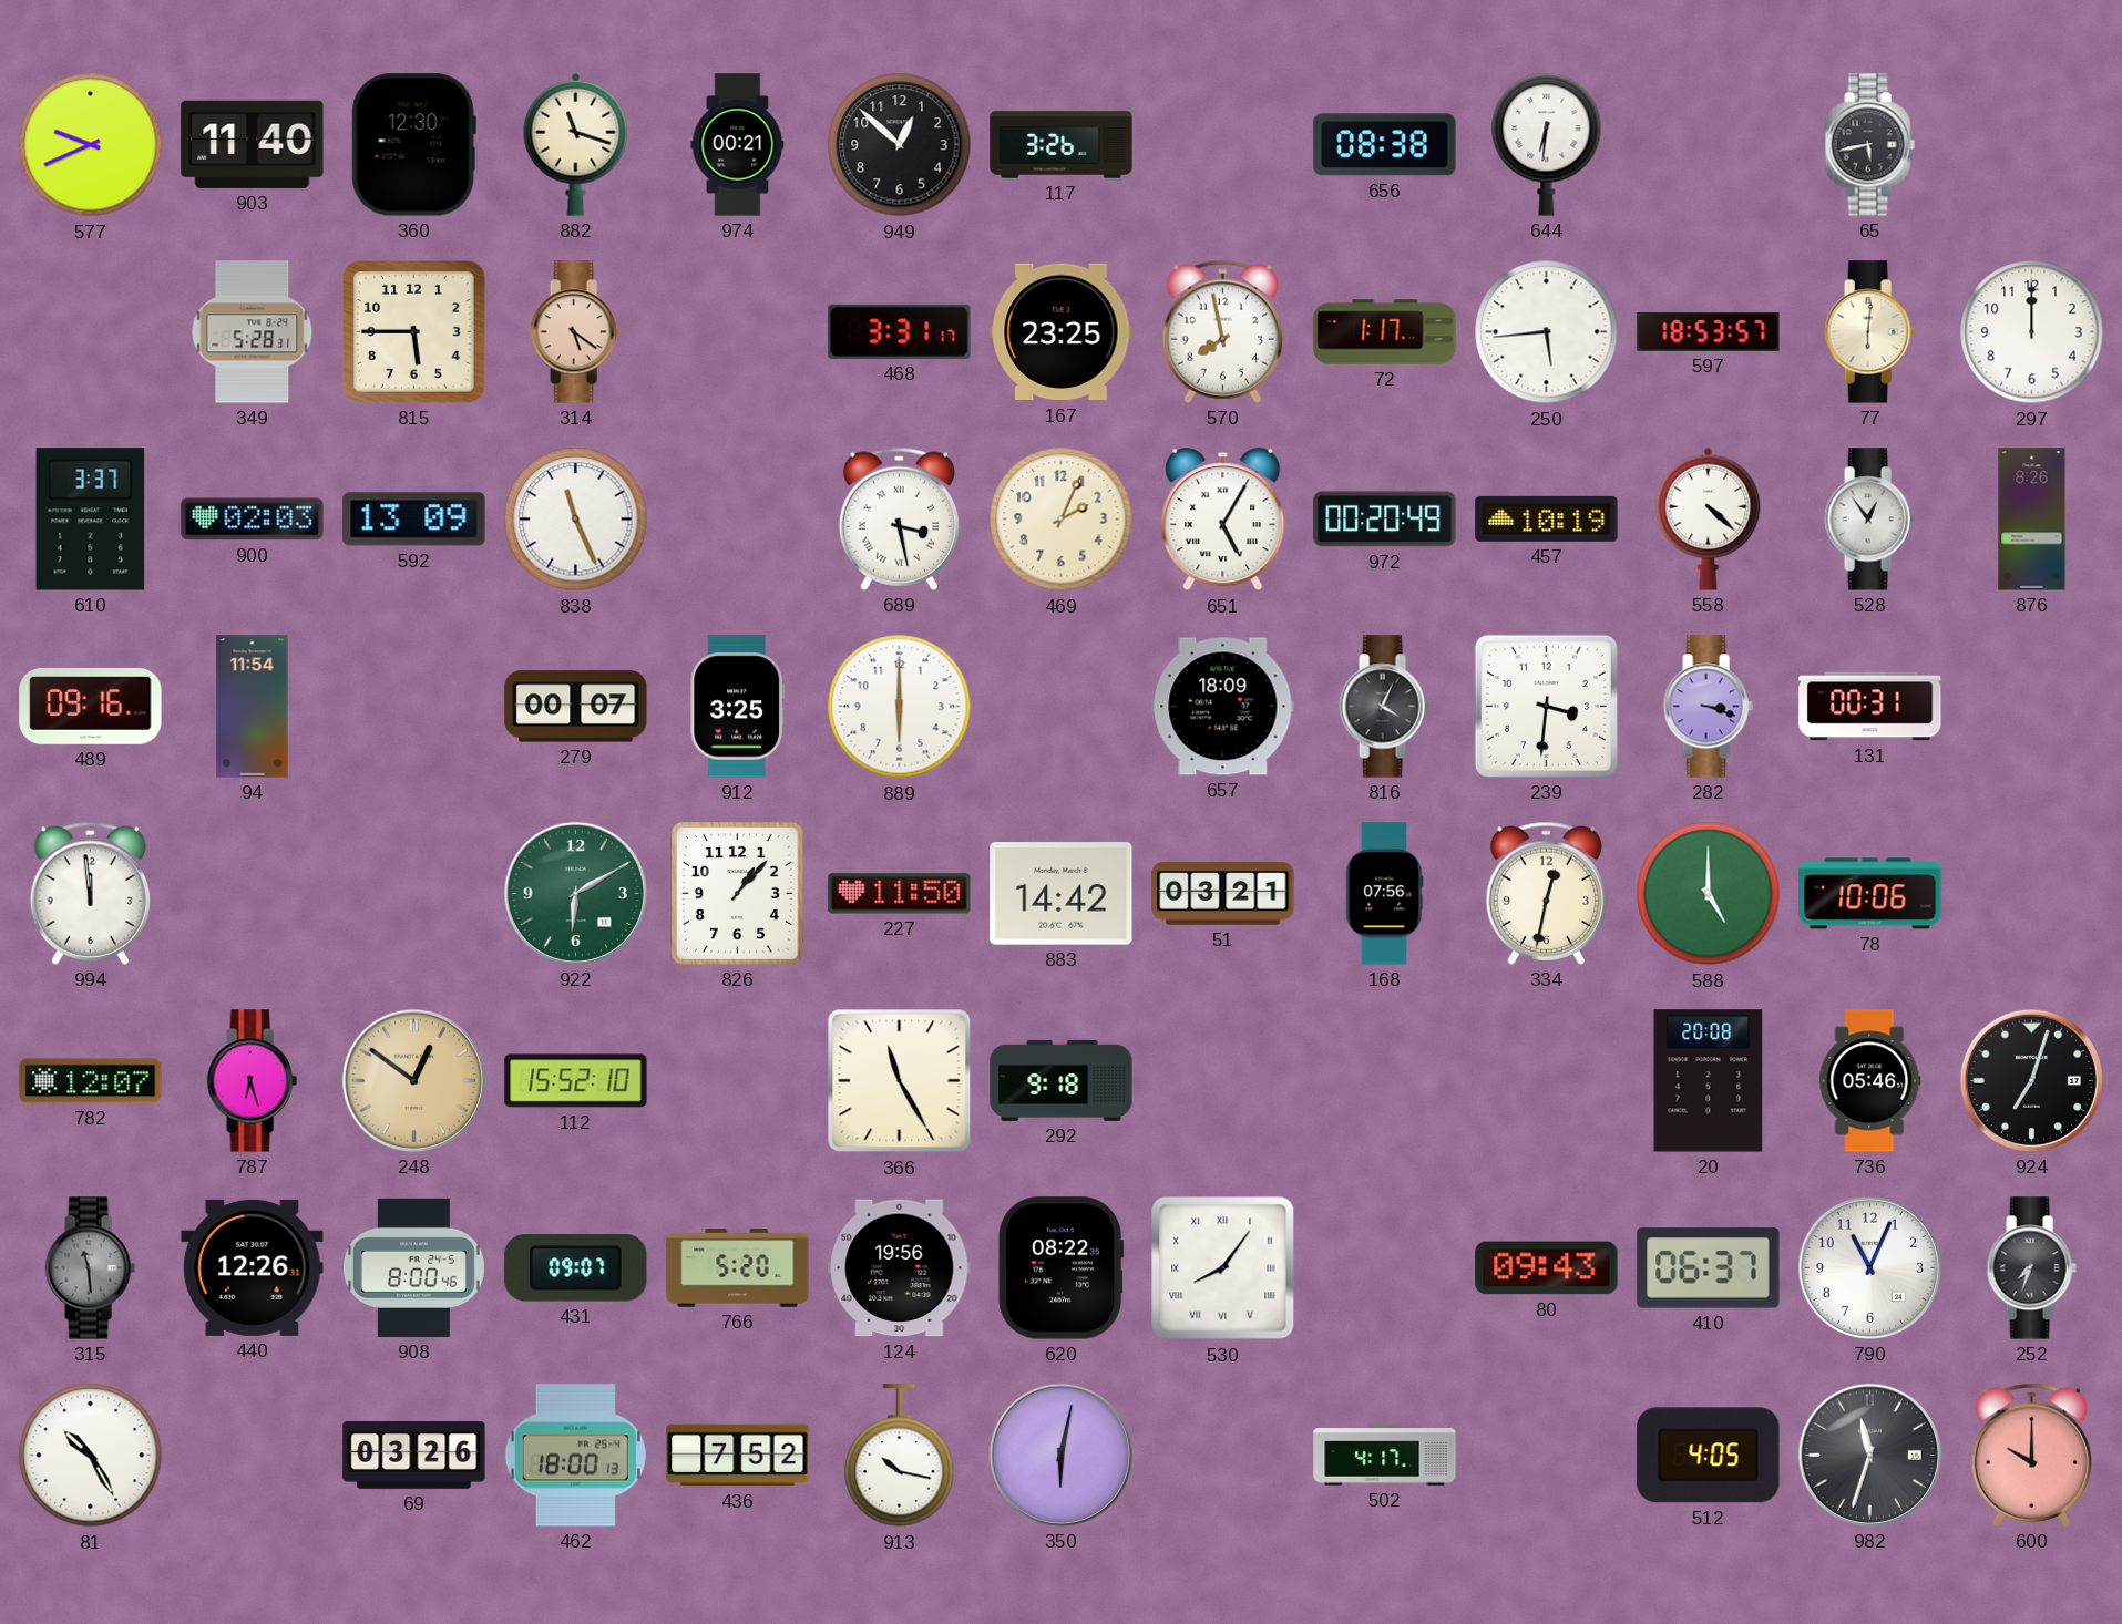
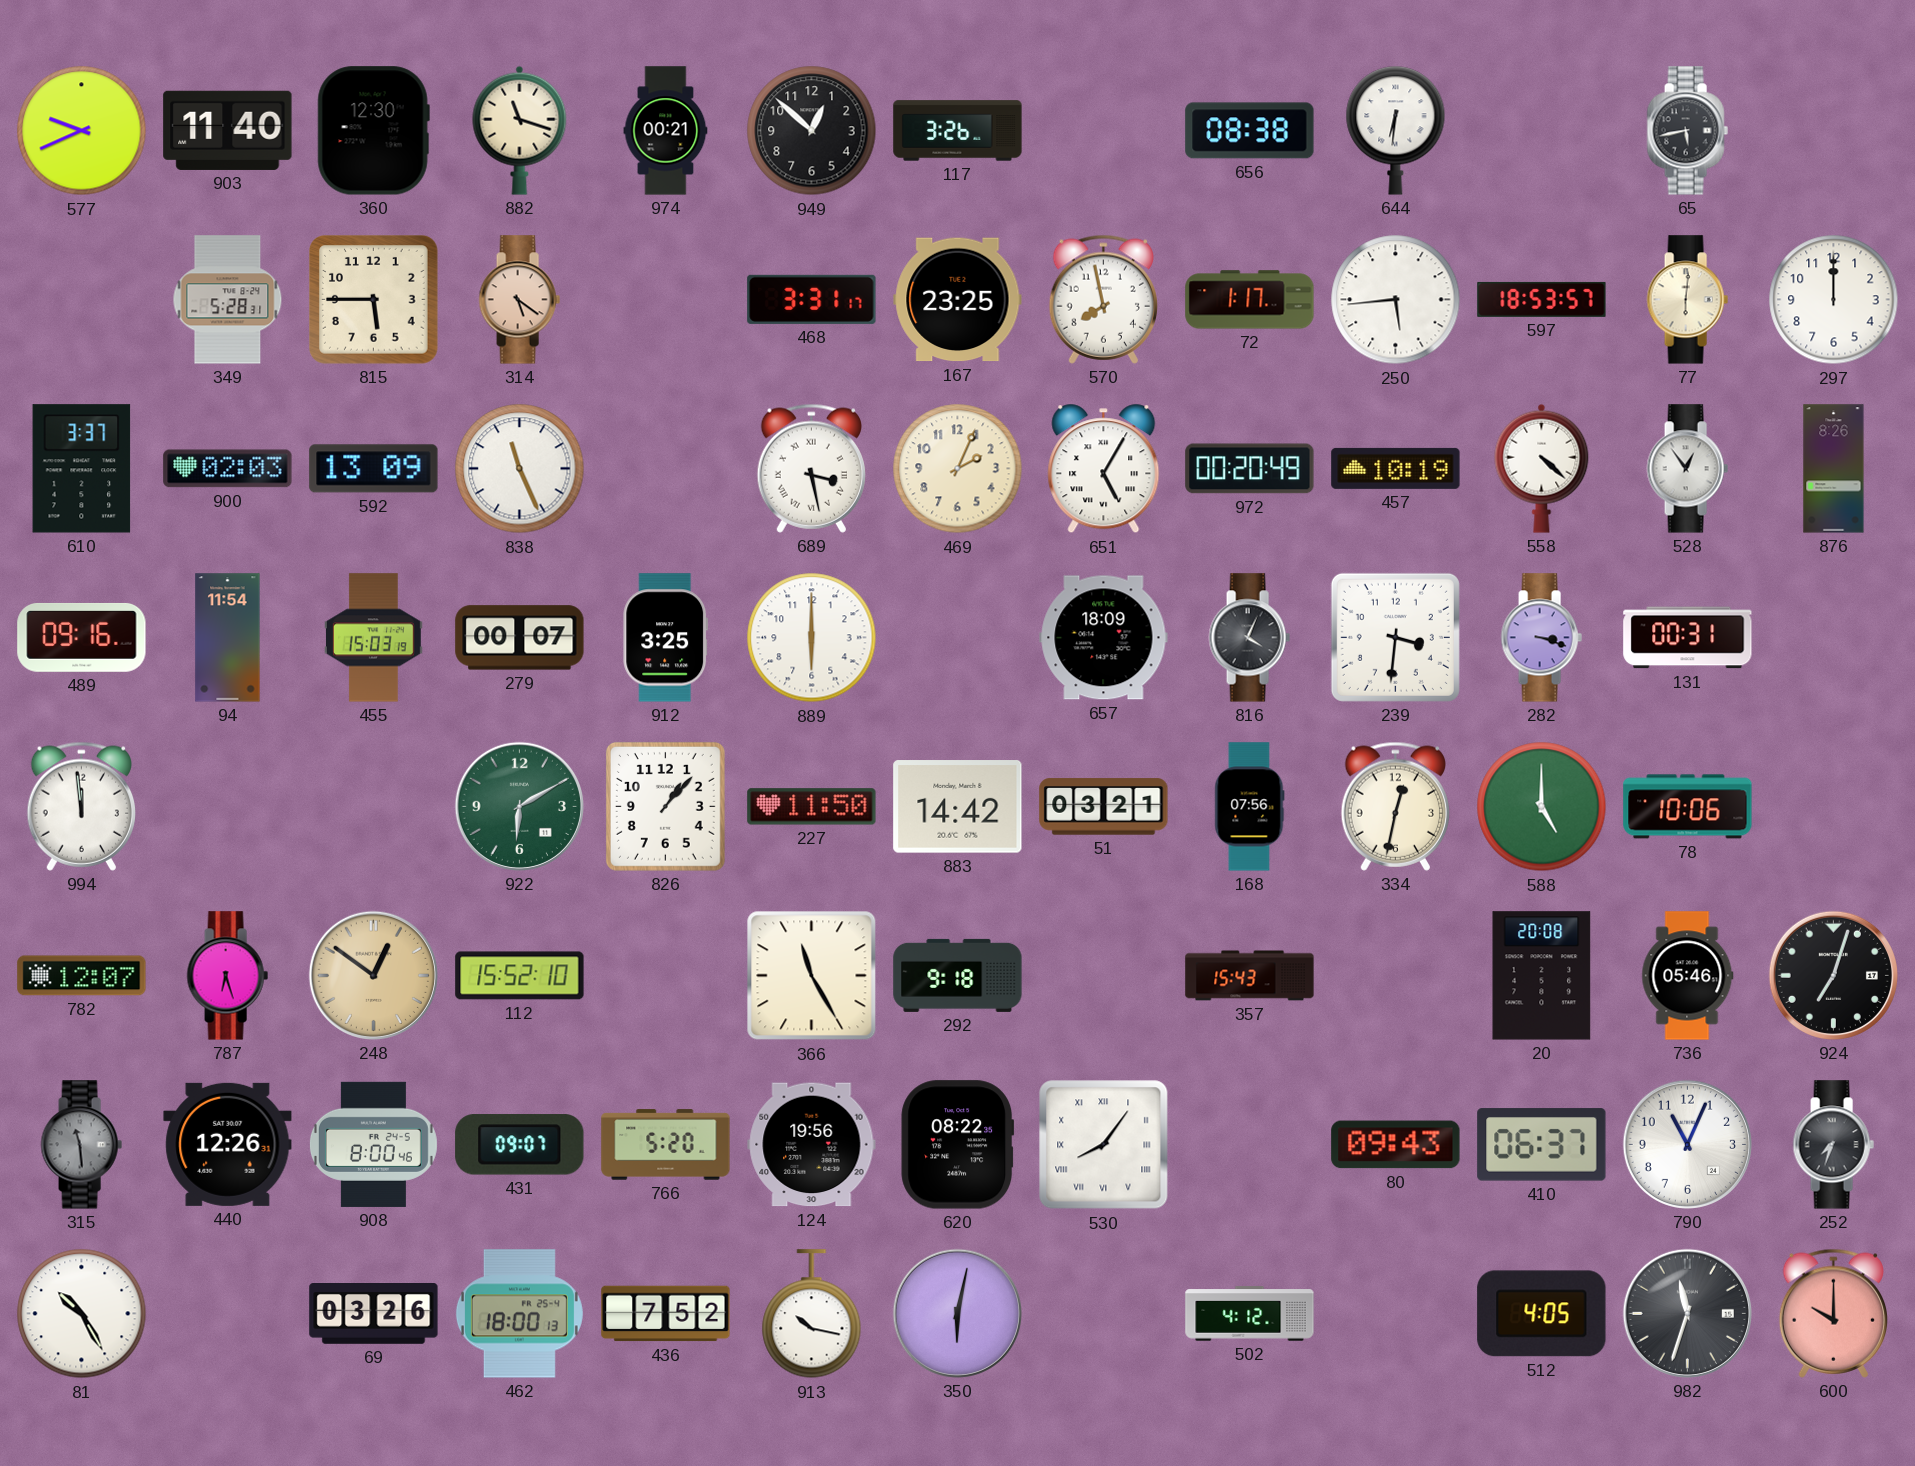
455: none -> 15:03
357: none -> 15:43
502: 4:17 -> 4:12
